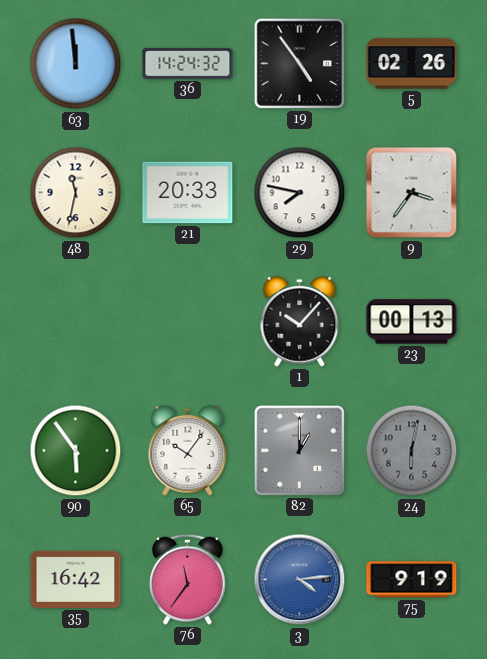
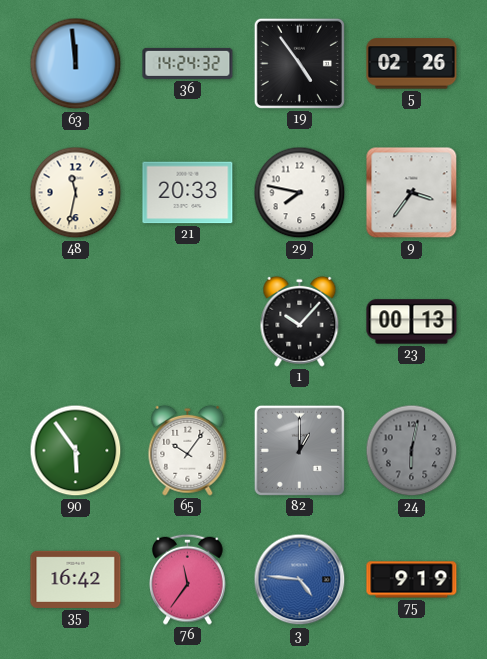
3: 4:14 -> 4:46
